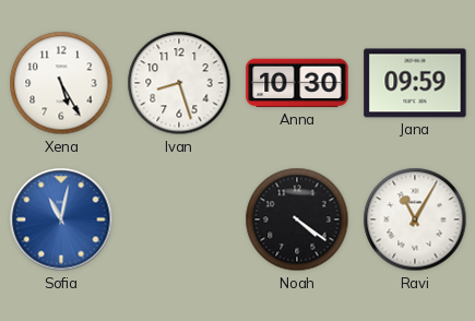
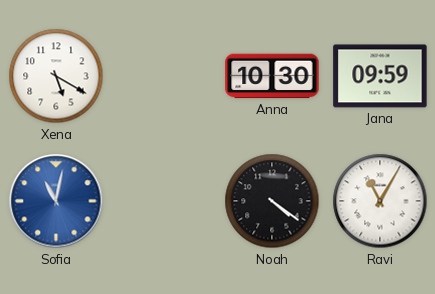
Xena: 5:25 -> 5:20
Ivan: 8:27 -> none
